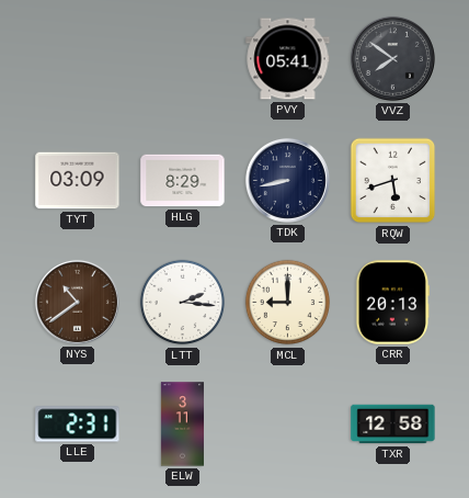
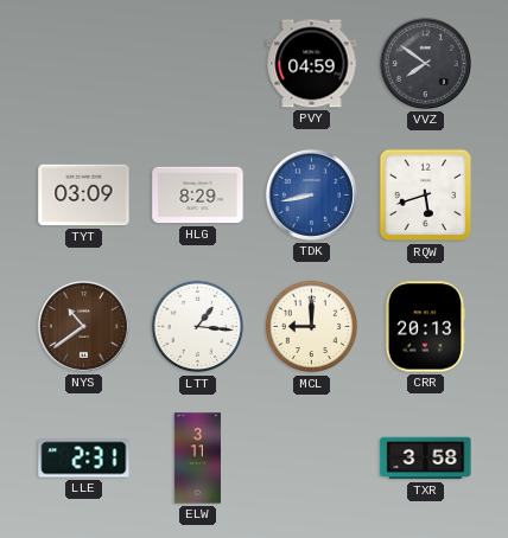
PVY: 05:41 -> 04:59
TDK dial: navy -> blue
LTT: 2:16 -> 1:16
TXR: 12:58 -> 3:58
